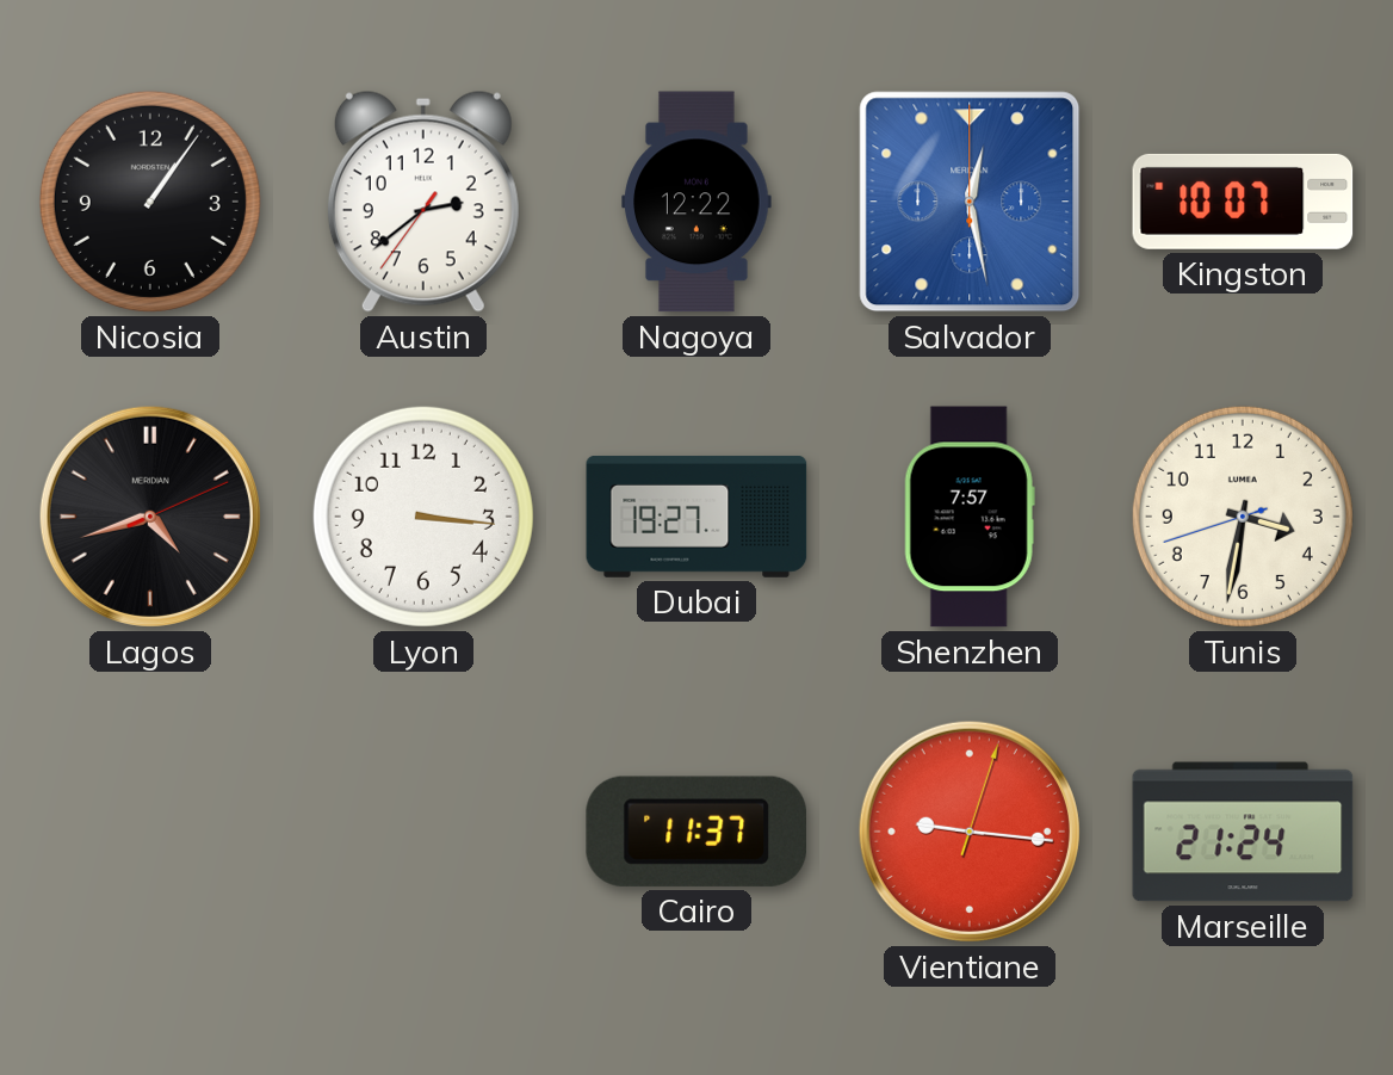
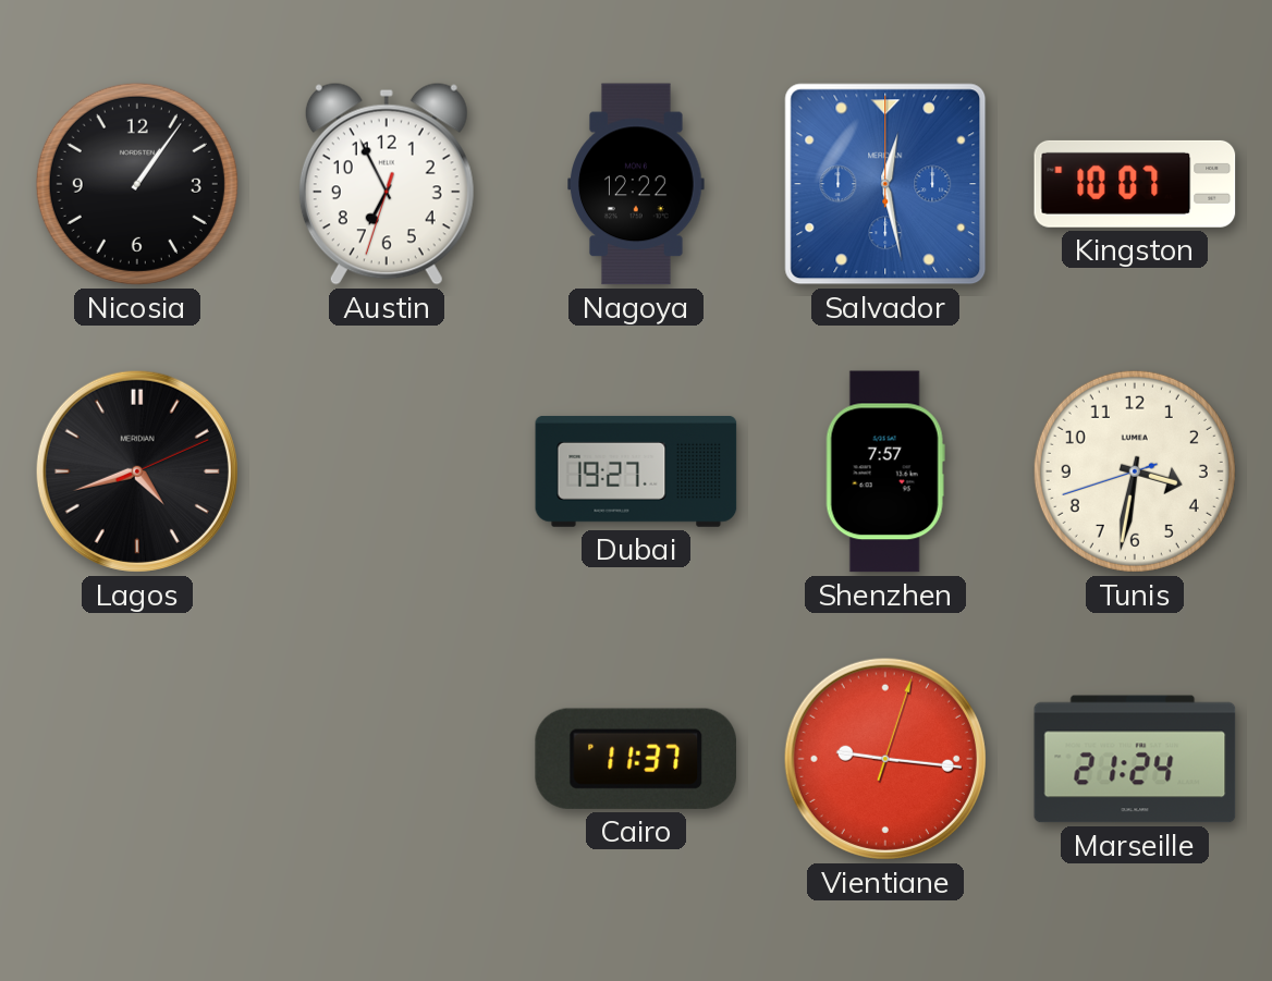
Austin: 2:38 -> 6:55
Lyon: 3:16 -> none
